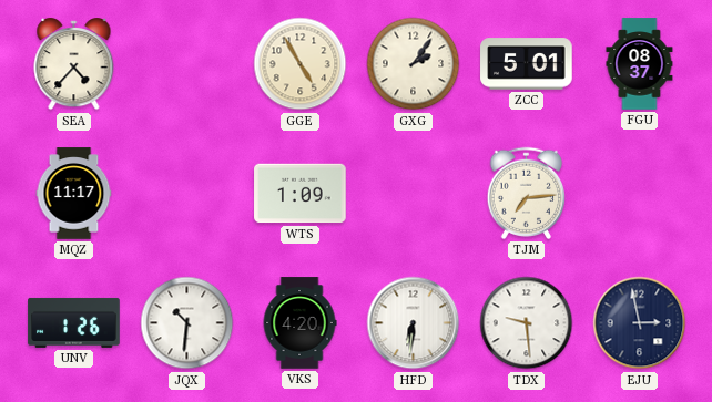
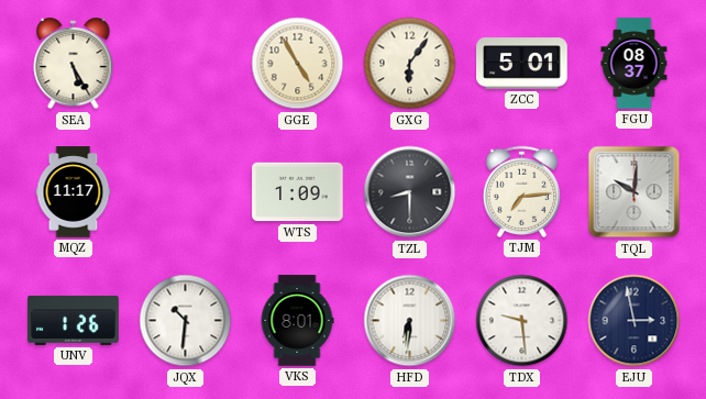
SEA: 4:37 -> 5:25
GXG: 2:06 -> 6:06
TZL: none -> 8:30
TQL: none -> 10:01
VKS: 4:20 -> 8:01
